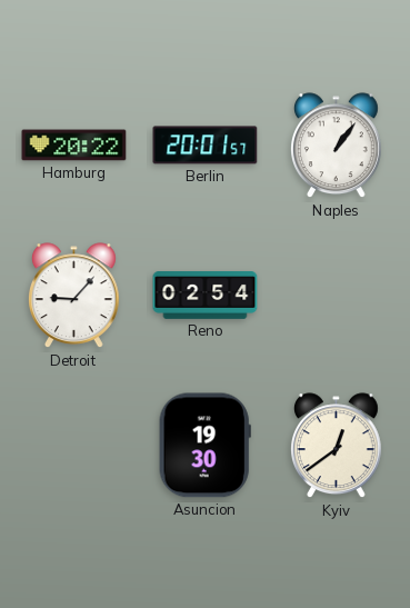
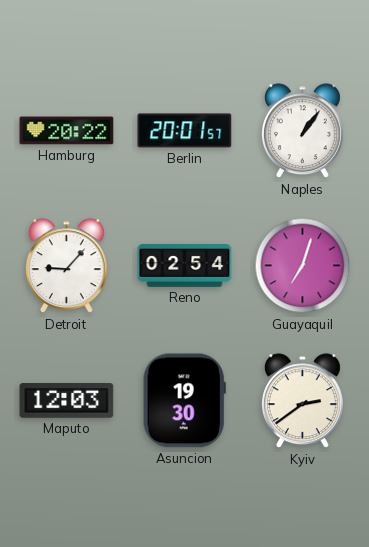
Guayaquil: none -> 7:03
Maputo: none -> 12:03
Kyiv: 12:39 -> 2:39
